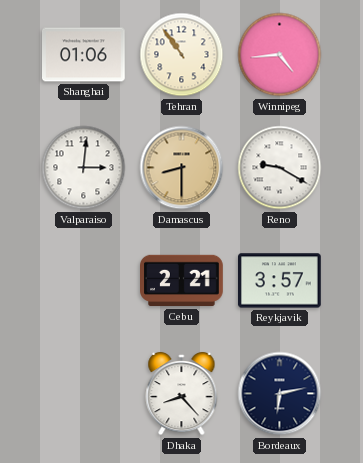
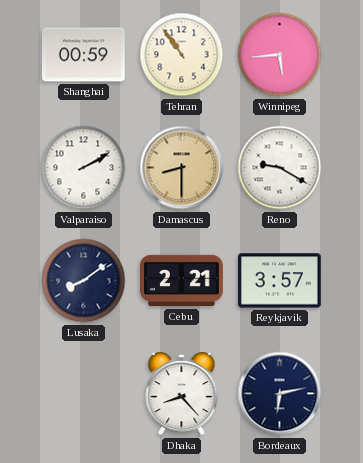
Shanghai: 01:06 -> 00:59
Winnipeg: 4:44 -> 5:44
Valparaiso: 3:01 -> 2:10
Lusaka: none -> 8:09
